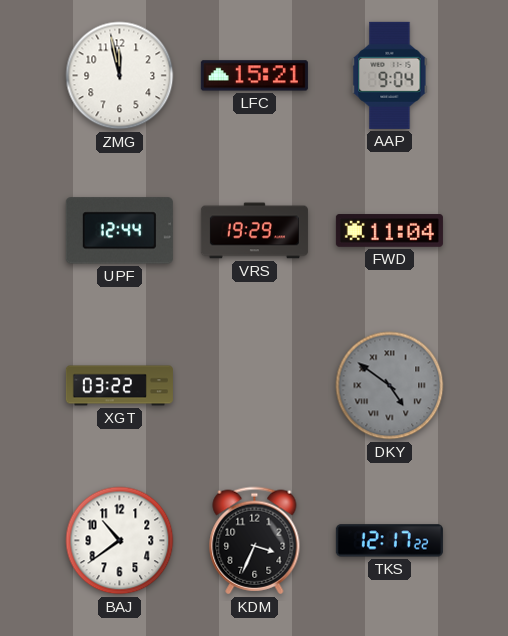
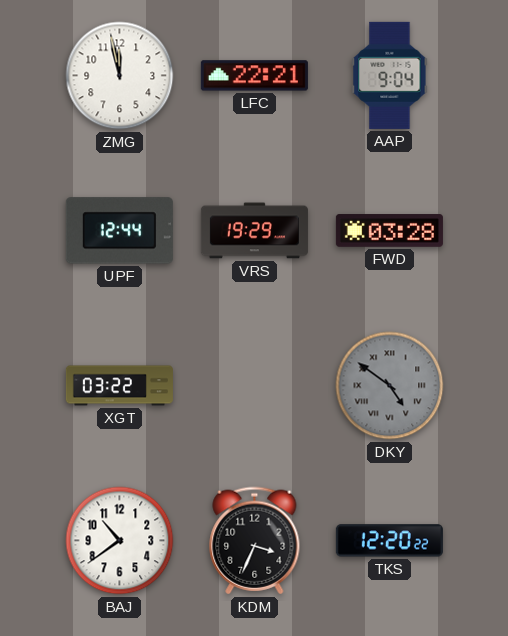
LFC: 15:21 -> 22:21
FWD: 11:04 -> 03:28
TKS: 12:17 -> 12:20
